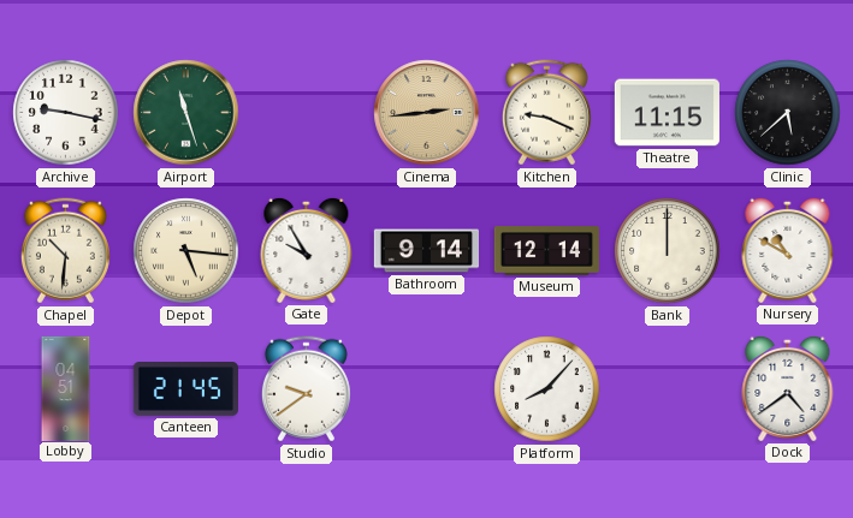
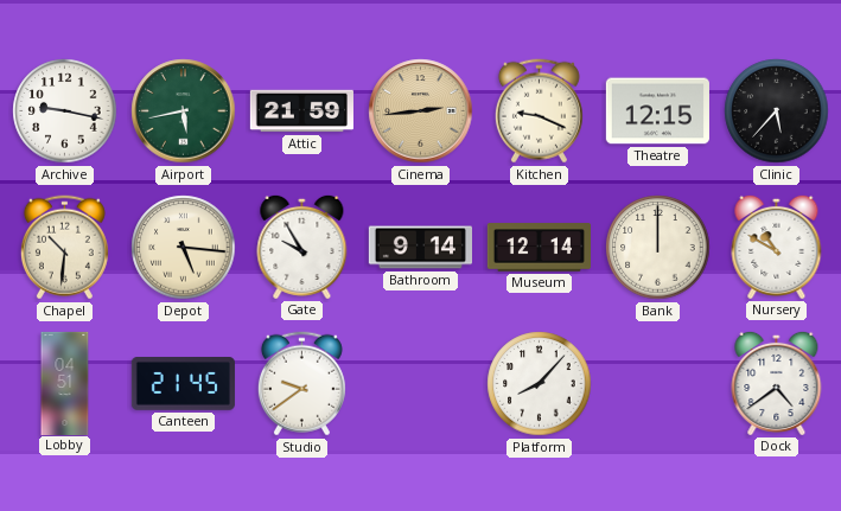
Airport: 11:27 -> 5:43
Attic: none -> 21:59
Theatre: 11:15 -> 12:15
Clinic: 5:38 -> 5:37
